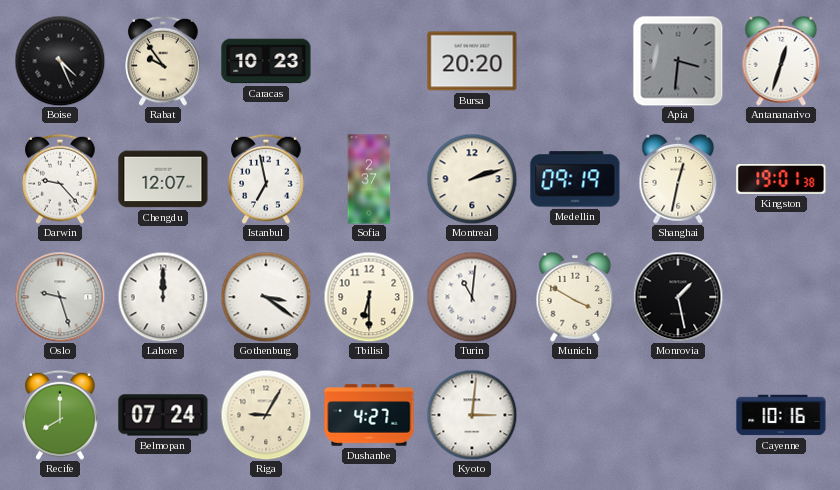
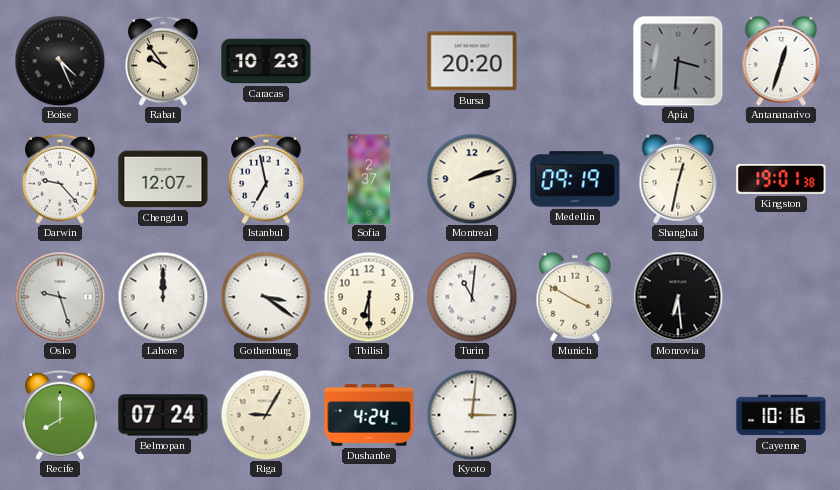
Monrovia: 1:28 -> 6:29
Dushanbe: 4:27 -> 4:24
